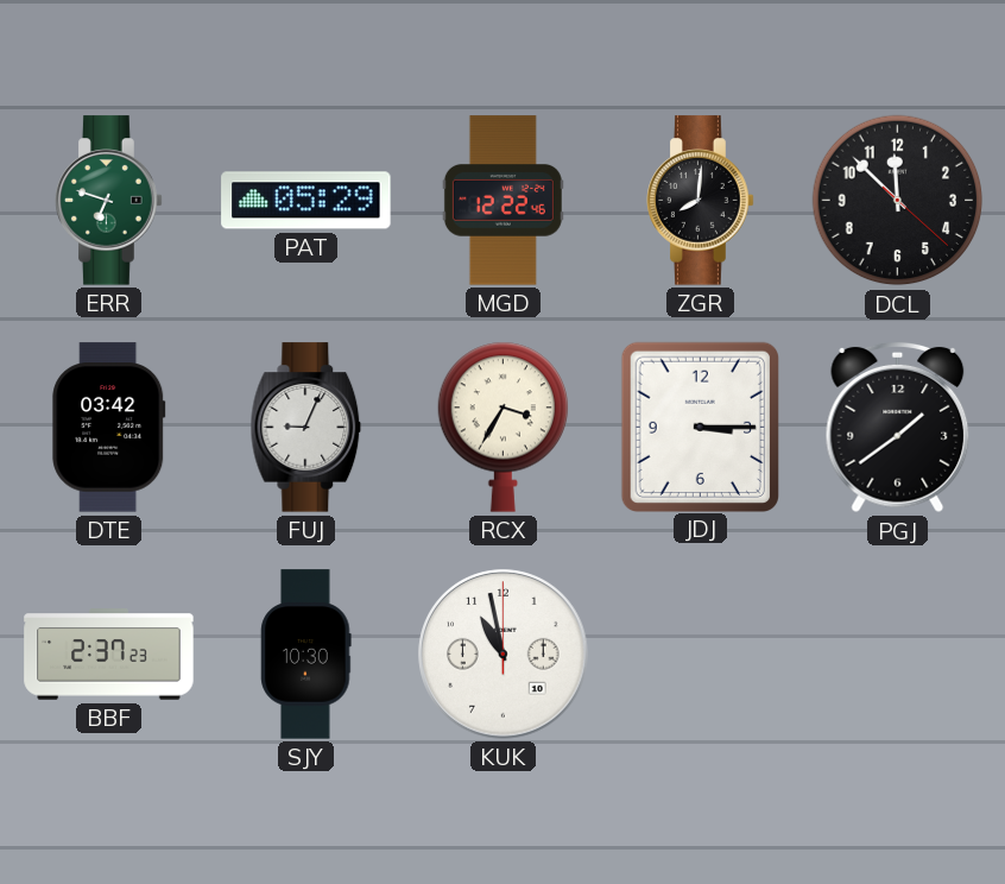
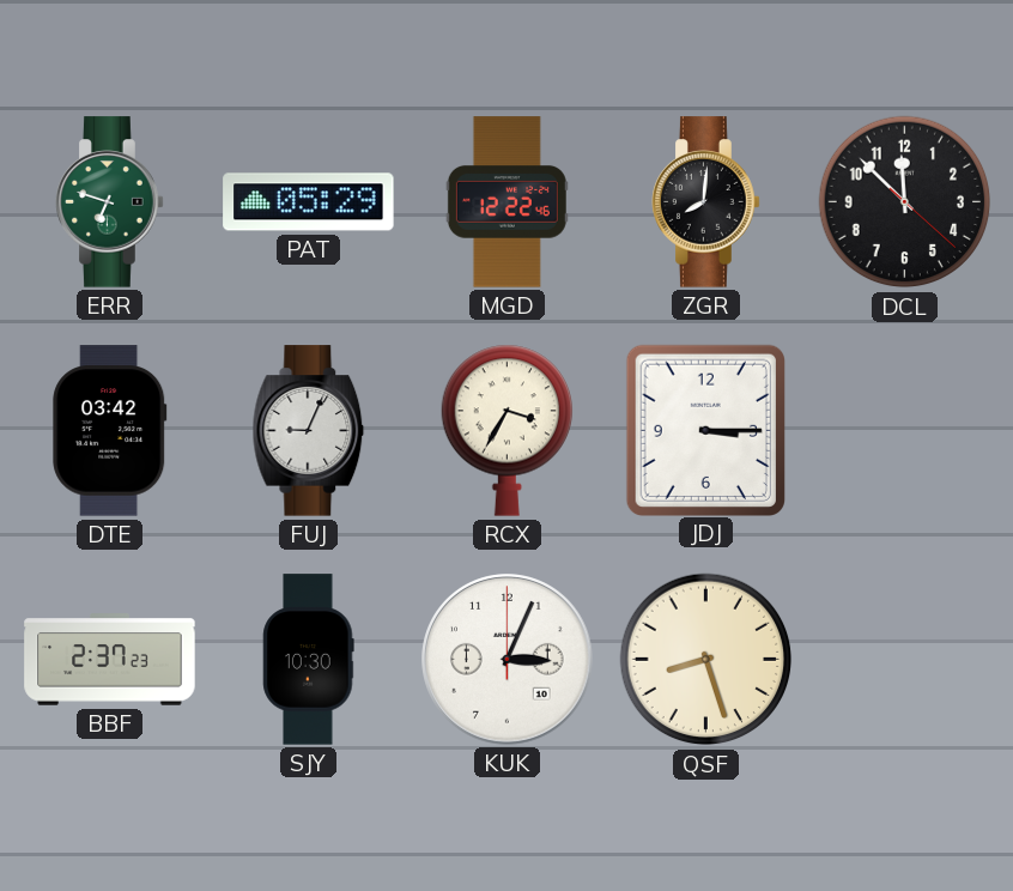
PGJ: 1:39 -> none
KUK: 10:58 -> 3:04
QSF: none -> 8:27
